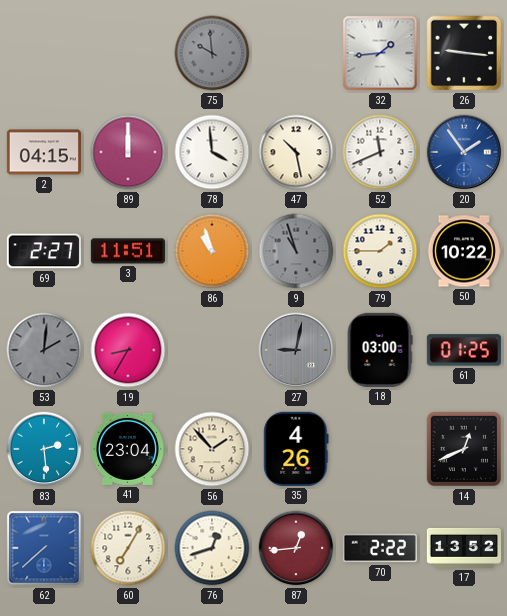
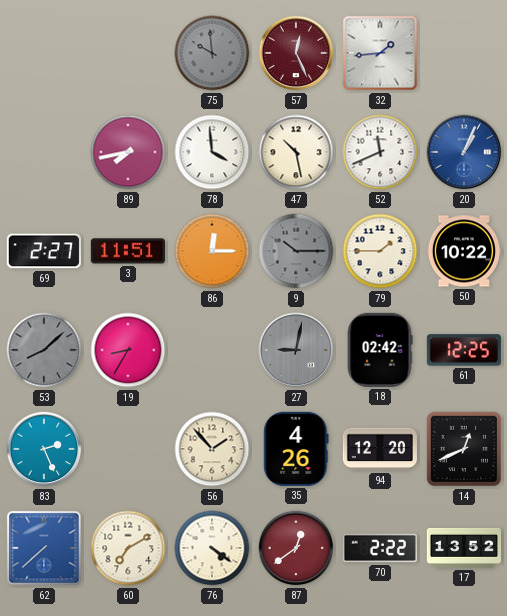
57: none -> 12:26
26: 9:16 -> none
2: 04:15 -> none
89: 12:00 -> 7:43
20: 1:54 -> 1:04
86: 10:57 -> 12:15
9: 10:57 -> 10:15
53: 2:01 -> 8:08
18: 03:00 -> 02:42
61: 01:25 -> 12:25
83: 2:29 -> 2:26
41: 23:04 -> none
94: none -> 12:20
60: 7:05 -> 7:10
76: 12:42 -> 4:21
87: 12:44 -> 12:39
